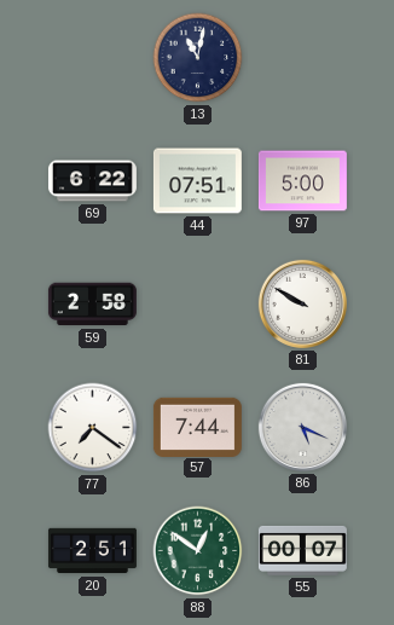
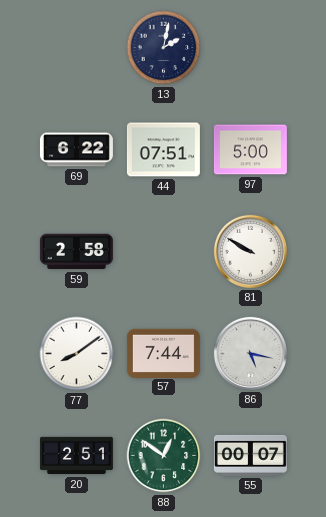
13: 11:02 -> 2:02
77: 7:21 -> 8:09
86: 5:19 -> 5:17
